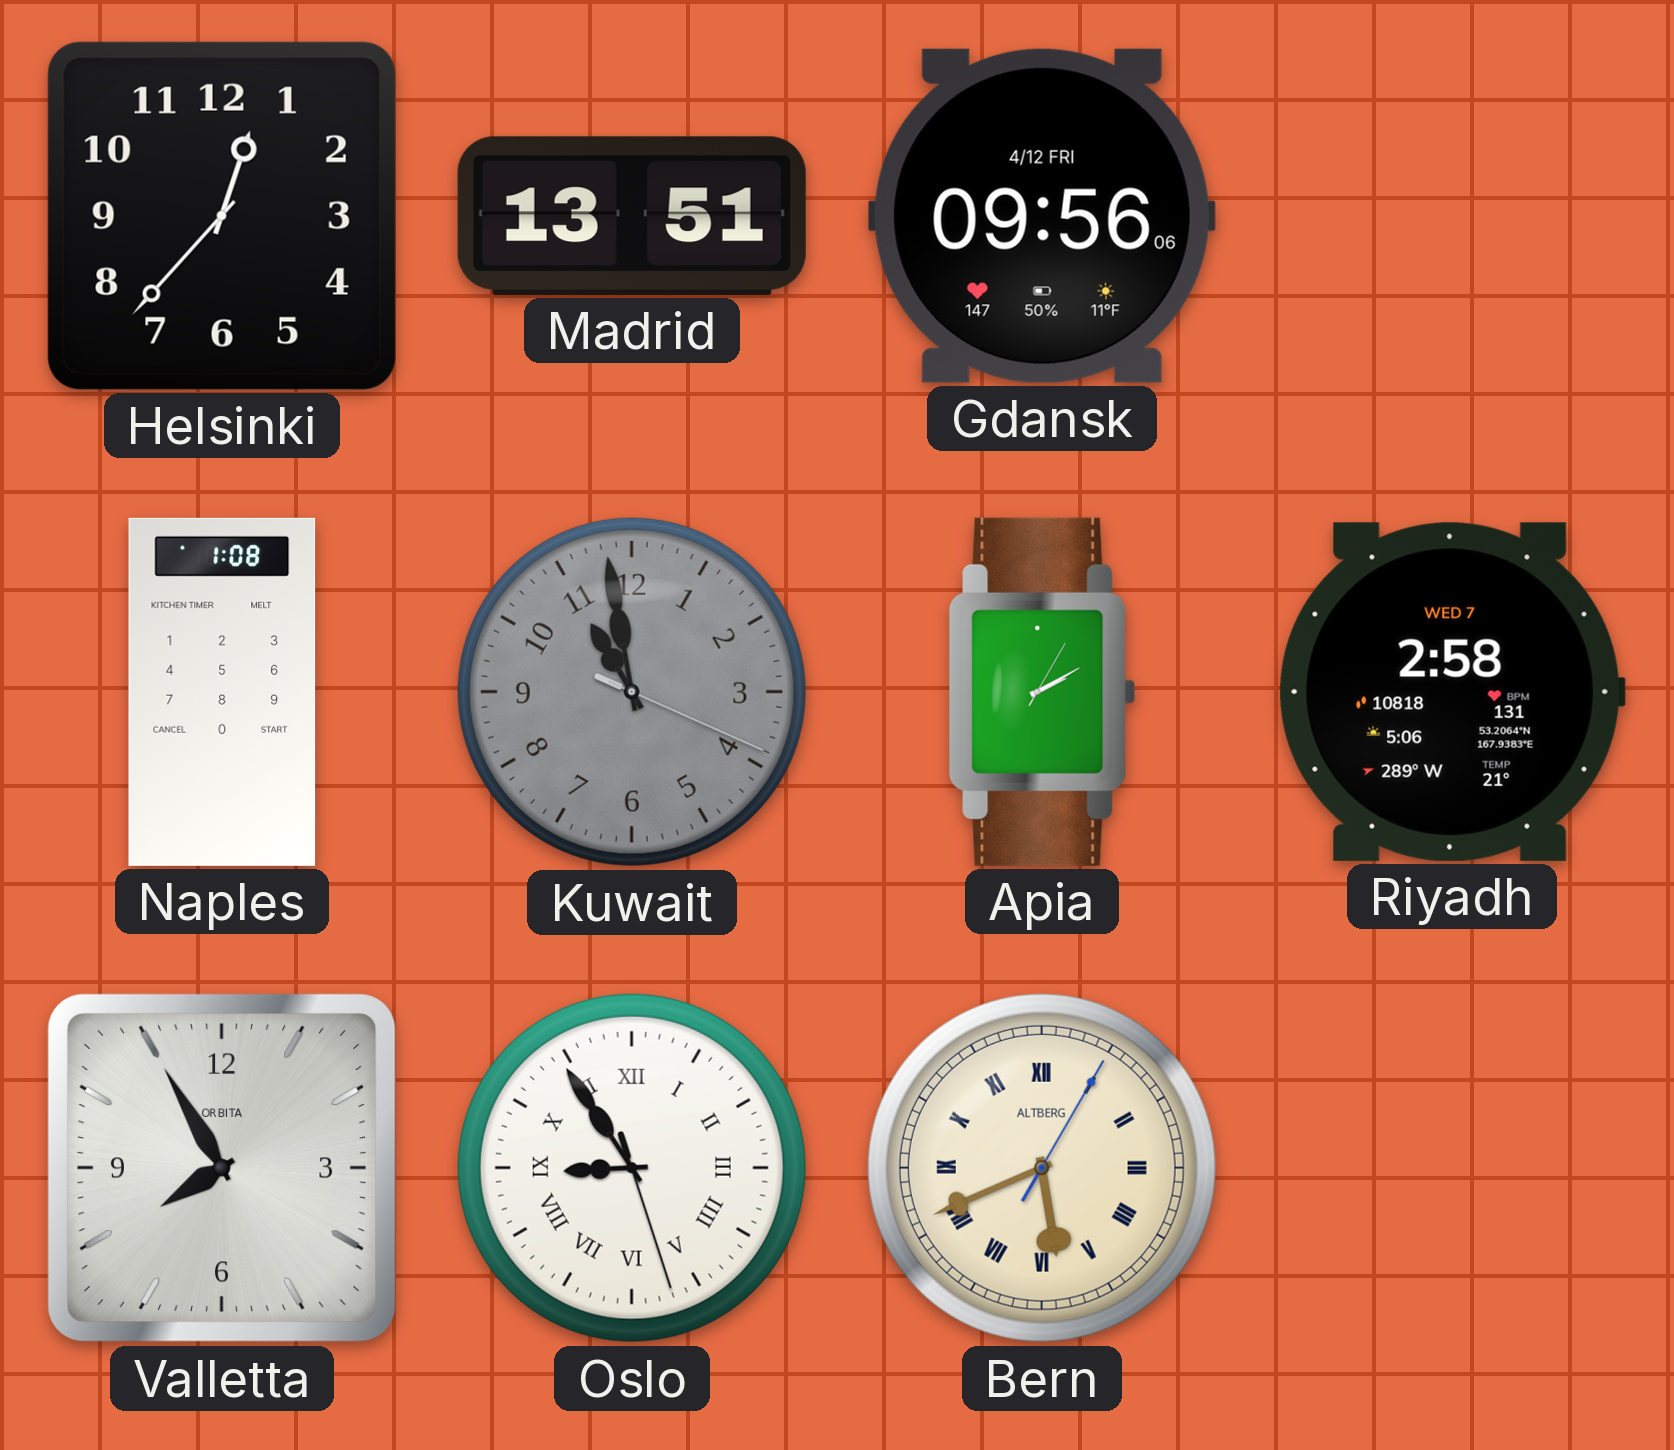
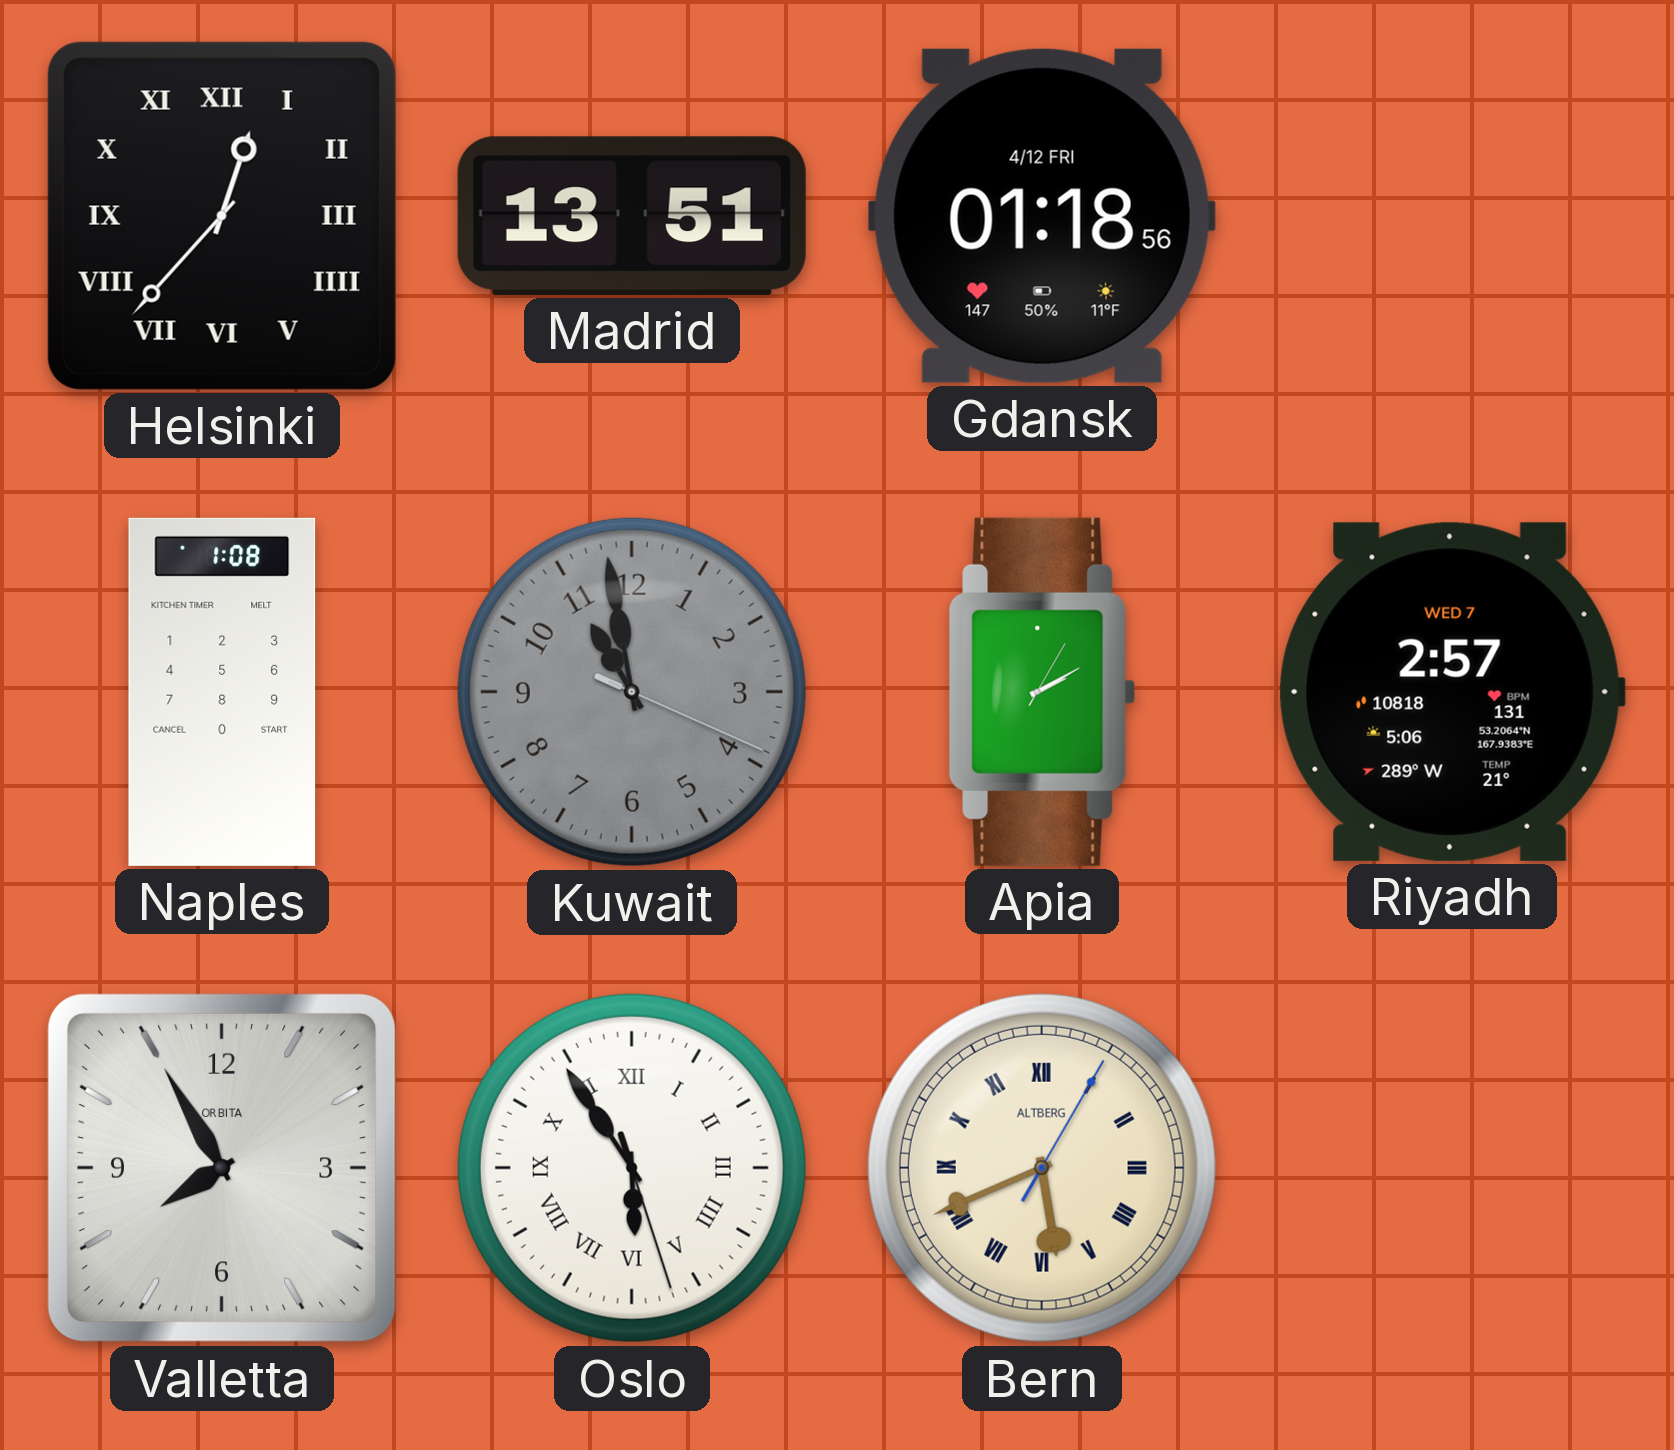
Helsinki numerals: Arabic -> Roman
Gdansk: 09:56 -> 01:18
Riyadh: 2:58 -> 2:57
Oslo: 8:54 -> 5:54
